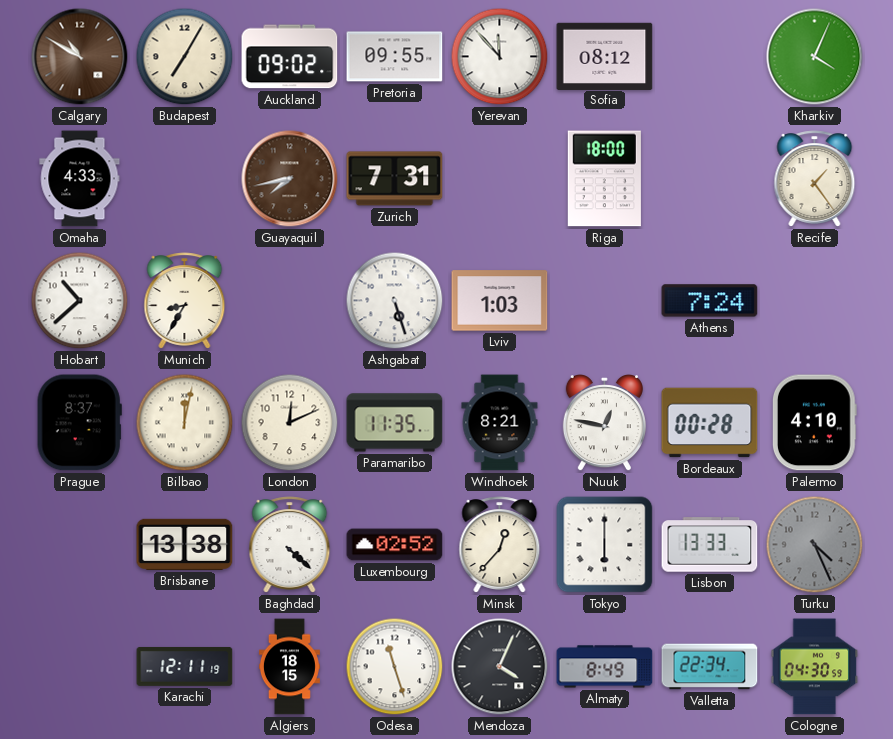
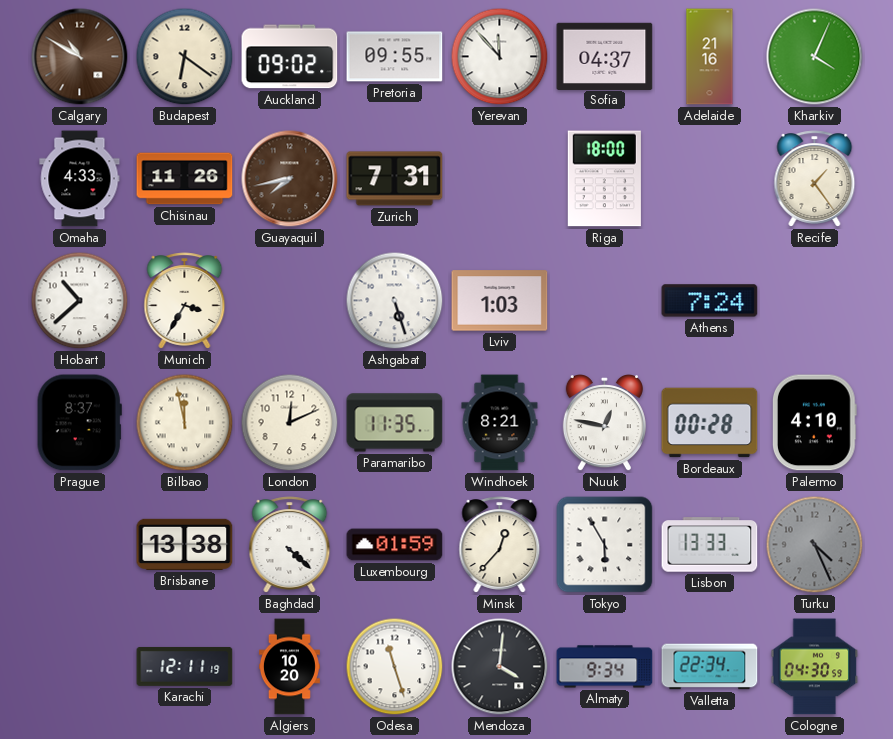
Budapest: 7:05 -> 6:21
Sofia: 08:12 -> 04:37
Adelaide: none -> 21:16
Chisinau: none -> 11:26
Munich: 8:35 -> 3:35
Bilbao: 12:02 -> 11:58
Luxembourg: 02:52 -> 01:59
Tokyo: 6:00 -> 5:55
Algiers: 18:15 -> 10:20
Mendoza: 4:04 -> 4:01
Almaty: 8:49 -> 9:34
